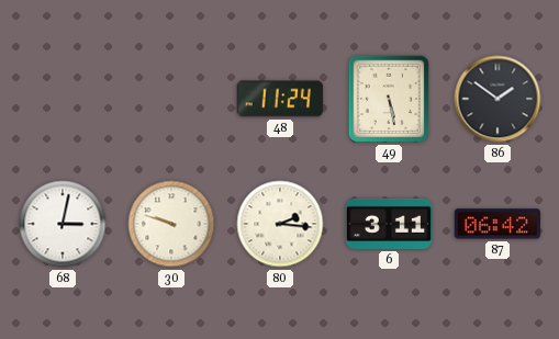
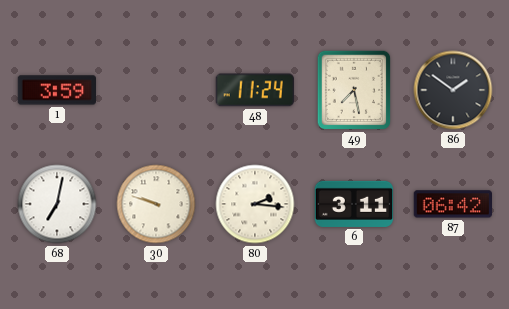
1: none -> 3:59
49: 5:28 -> 7:28
68: 3:02 -> 7:02
